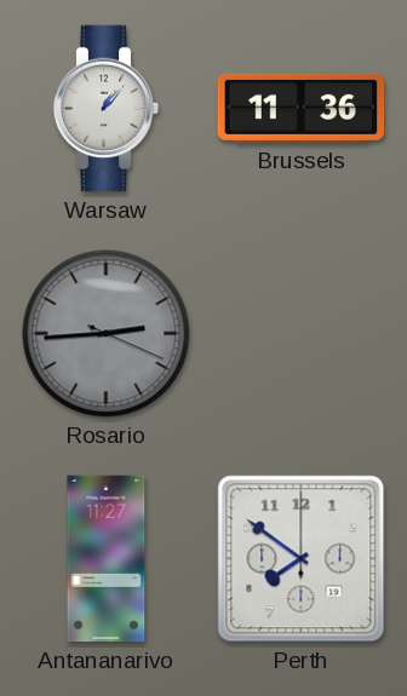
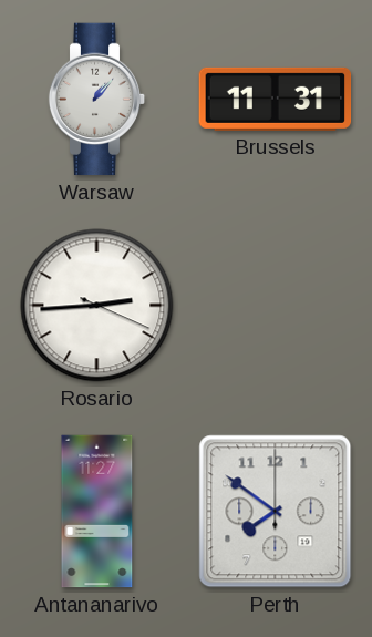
Brussels: 11:36 -> 11:31
Rosario dial: grey -> white
